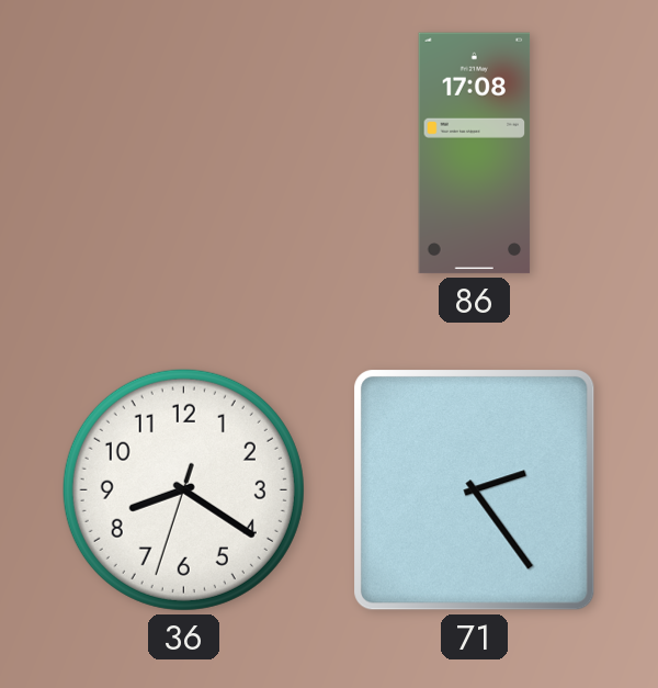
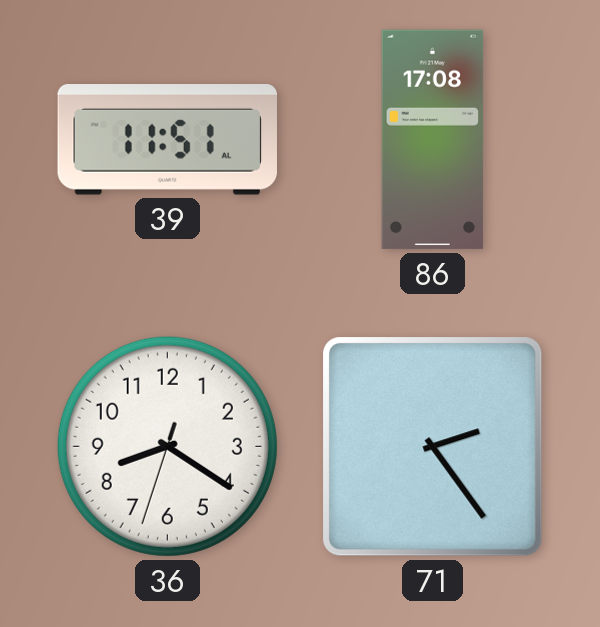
39: none -> 11:51
